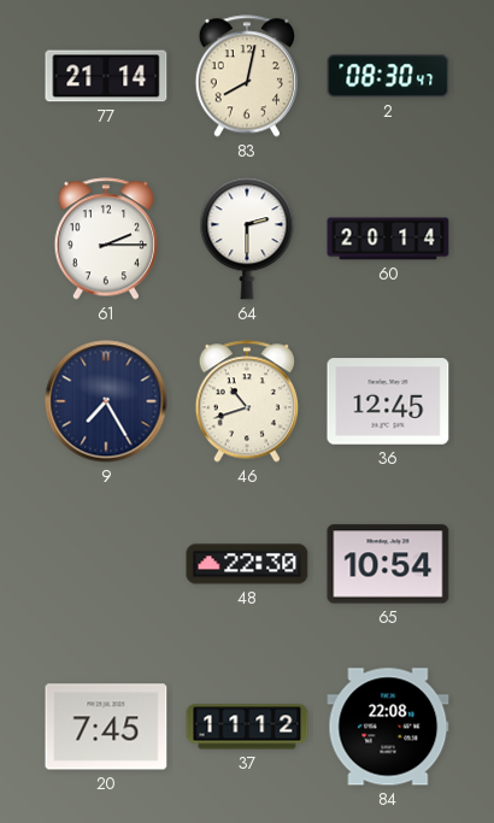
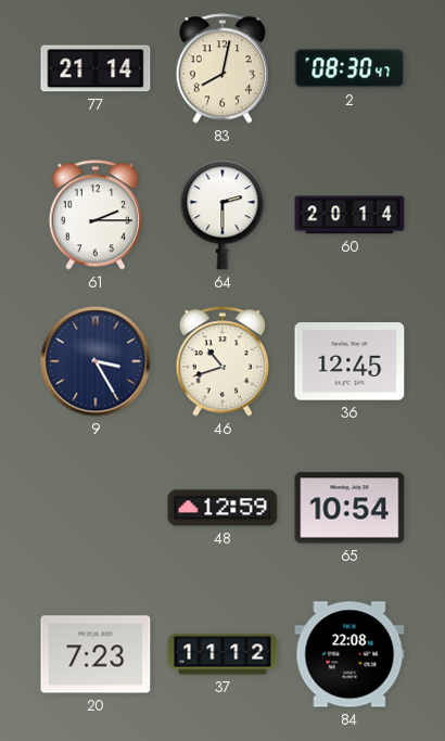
9: 7:25 -> 3:25
48: 22:30 -> 12:59
20: 7:45 -> 7:23
